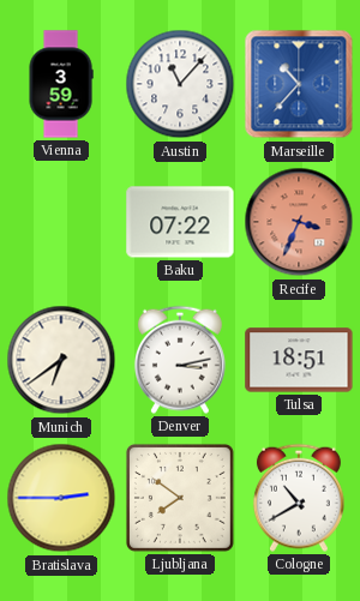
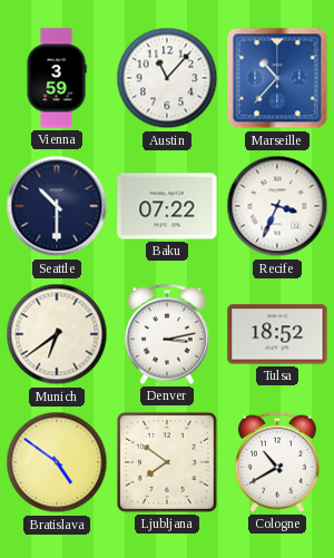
Seattle: none -> 10:30
Recife dial: salmon -> white
Tulsa: 18:51 -> 18:52
Bratislava: 2:45 -> 4:51
